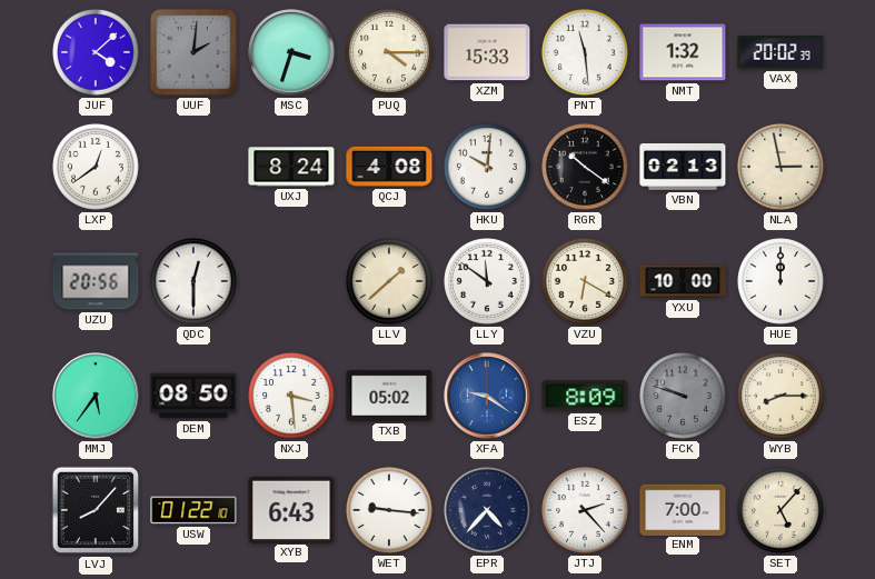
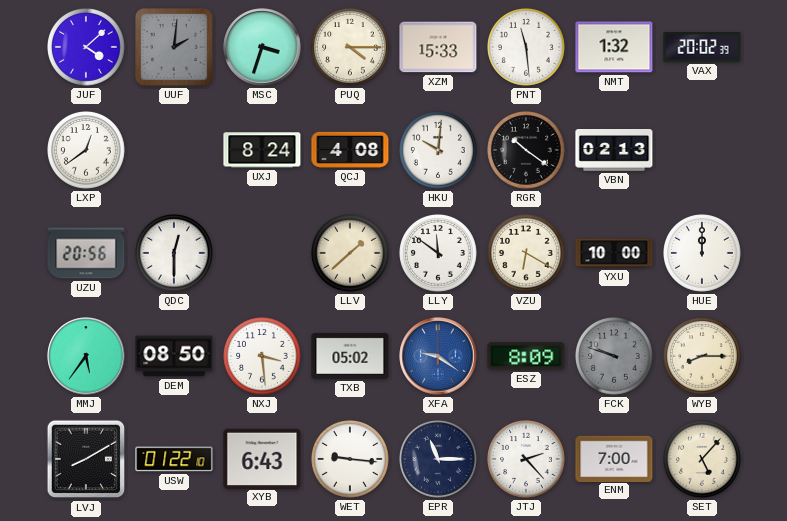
NLA: 2:58 -> none
LVJ: 8:07 -> 8:10
EPR: 4:37 -> 11:15
